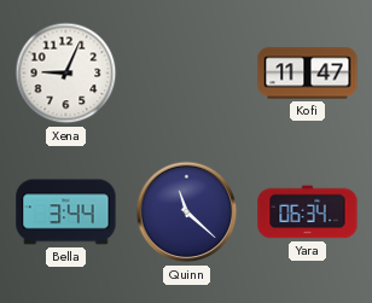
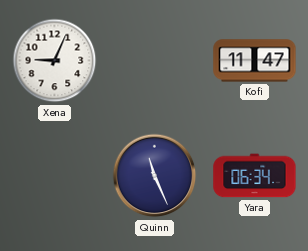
Bella: 3:44 -> none
Quinn: 11:22 -> 11:26
